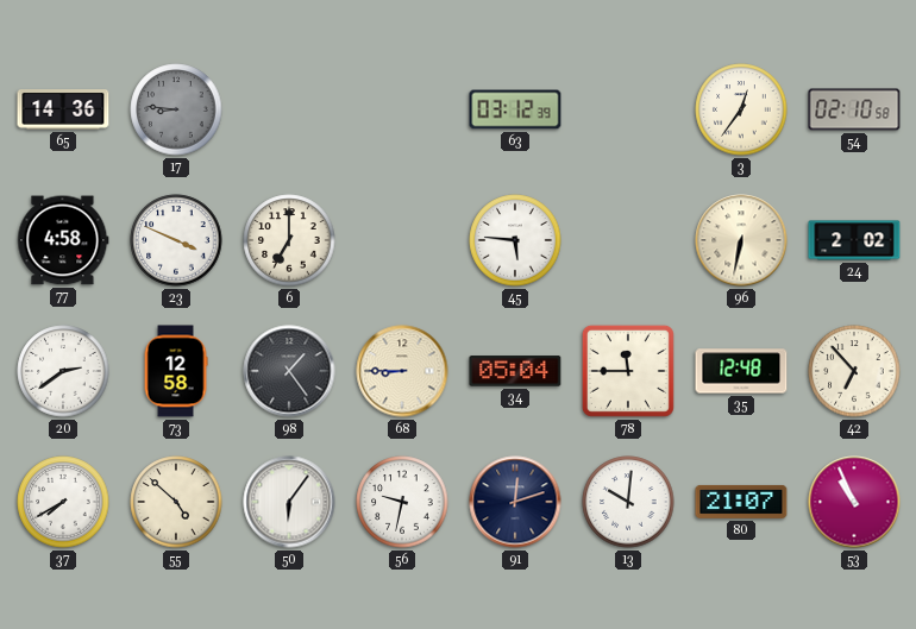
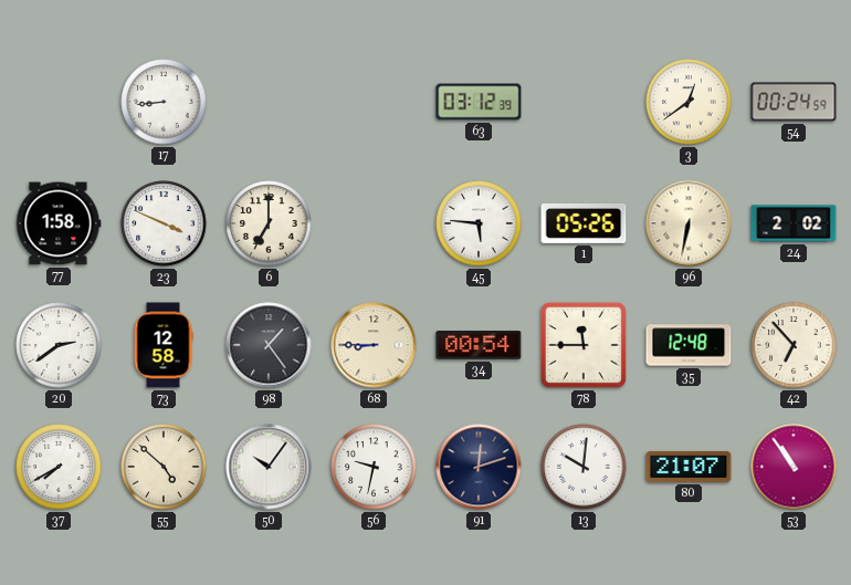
65: 14:36 -> none
17: 8:46 -> 8:44
17 dial: grey -> white
3: 12:36 -> 12:39
54: 02:10 -> 00:24
77: 4:58 -> 1:58
1: none -> 05:26
34: 05:04 -> 00:54
50: 6:06 -> 10:06
53: 10:56 -> 10:54
